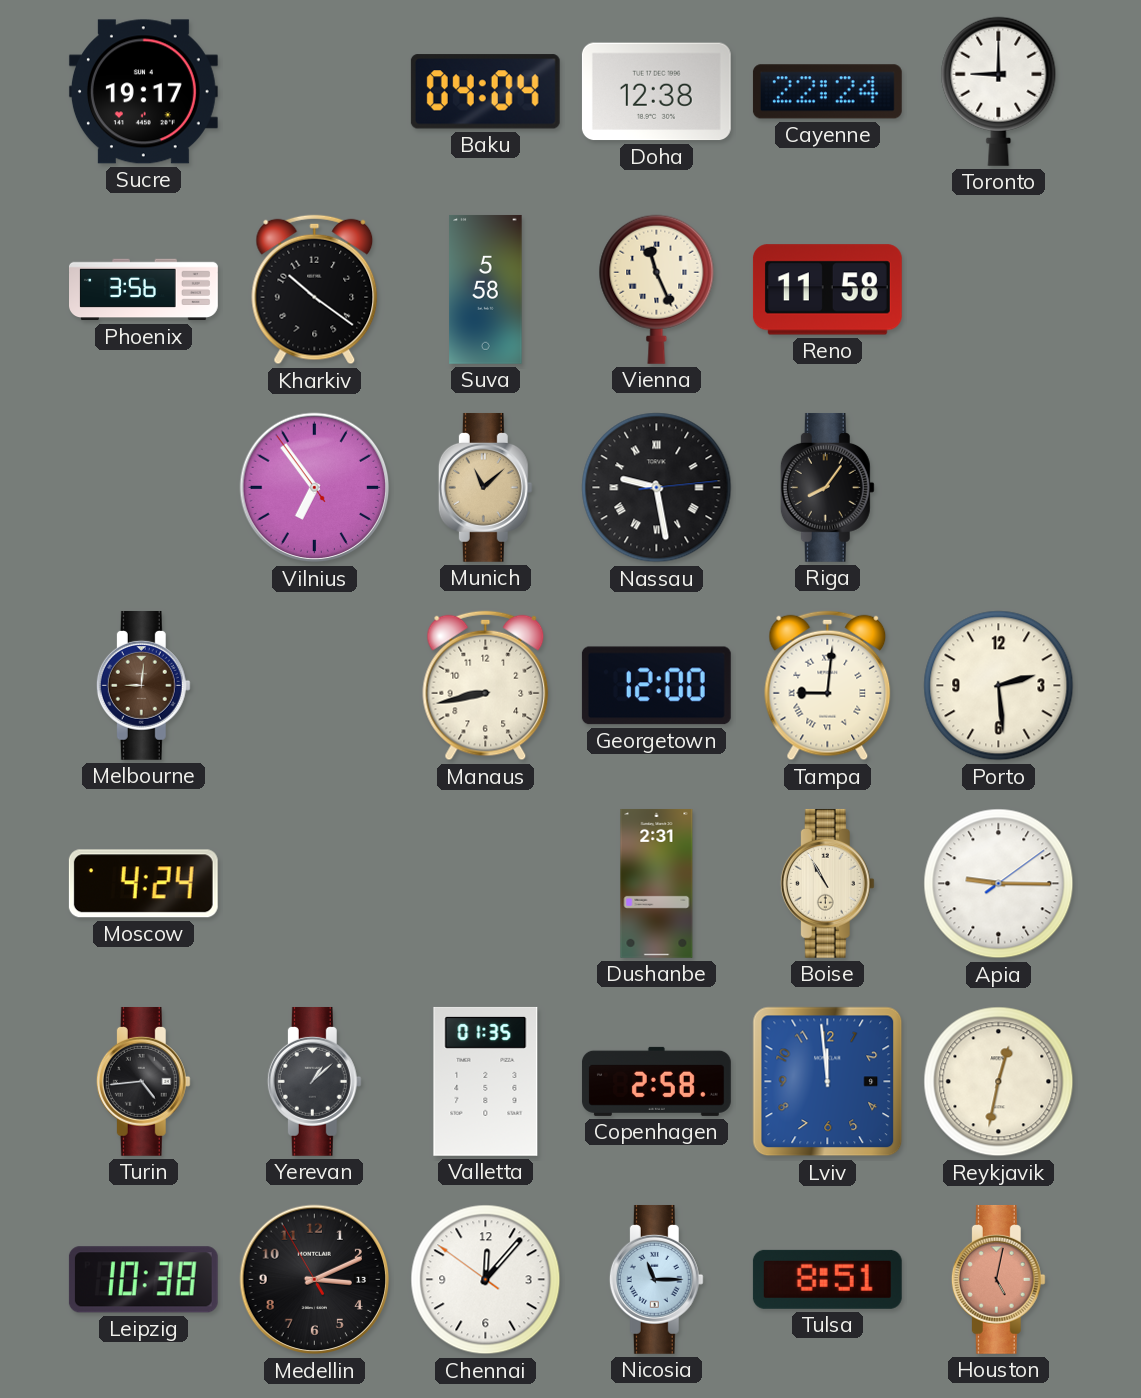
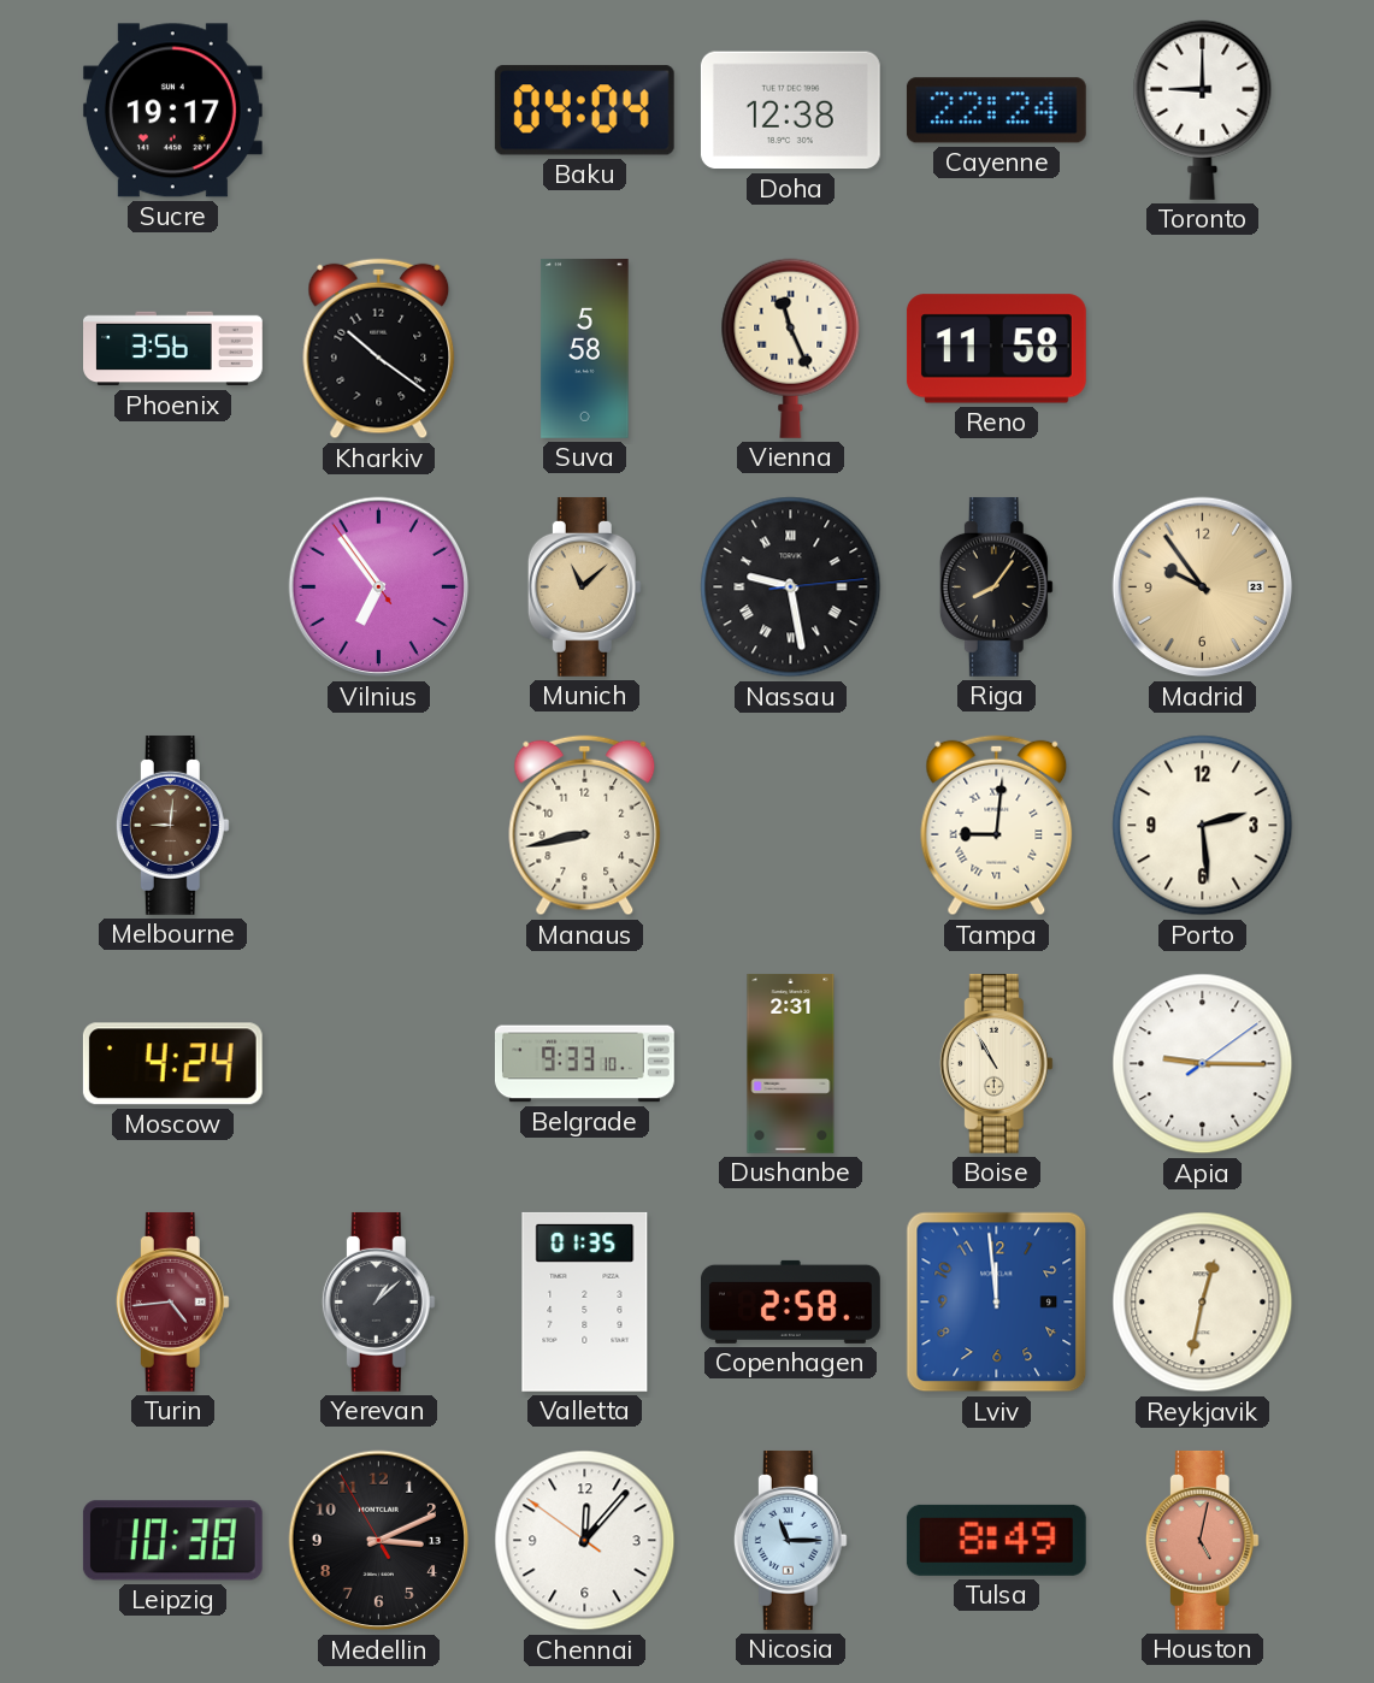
Madrid: none -> 9:54
Georgetown: 12:00 -> none
Belgrade: none -> 9:33
Turin dial: black -> burgundy
Tulsa: 8:51 -> 8:49
